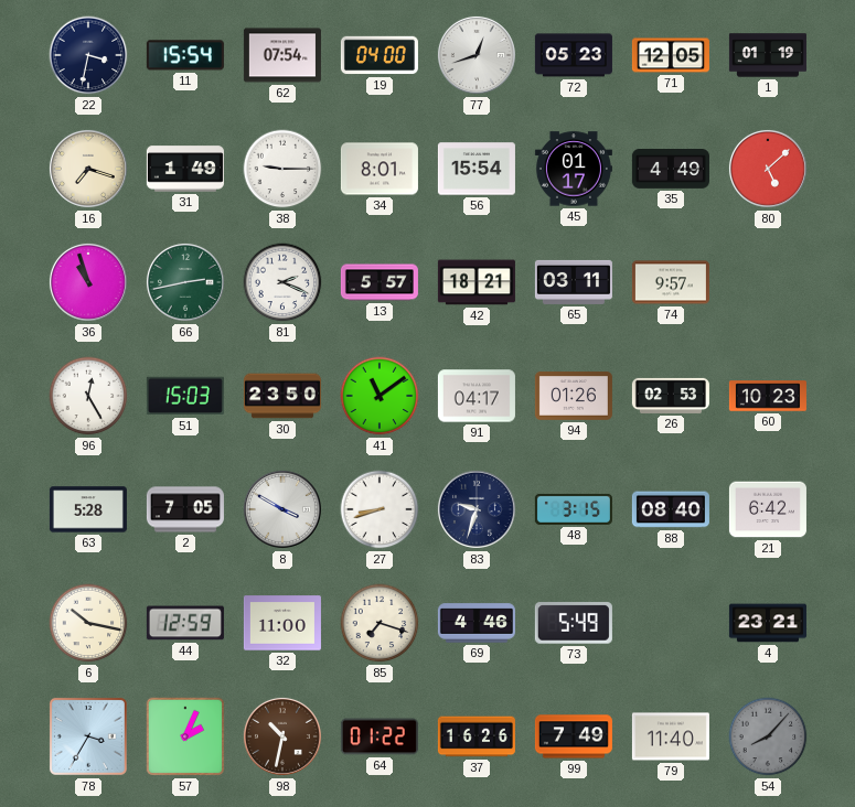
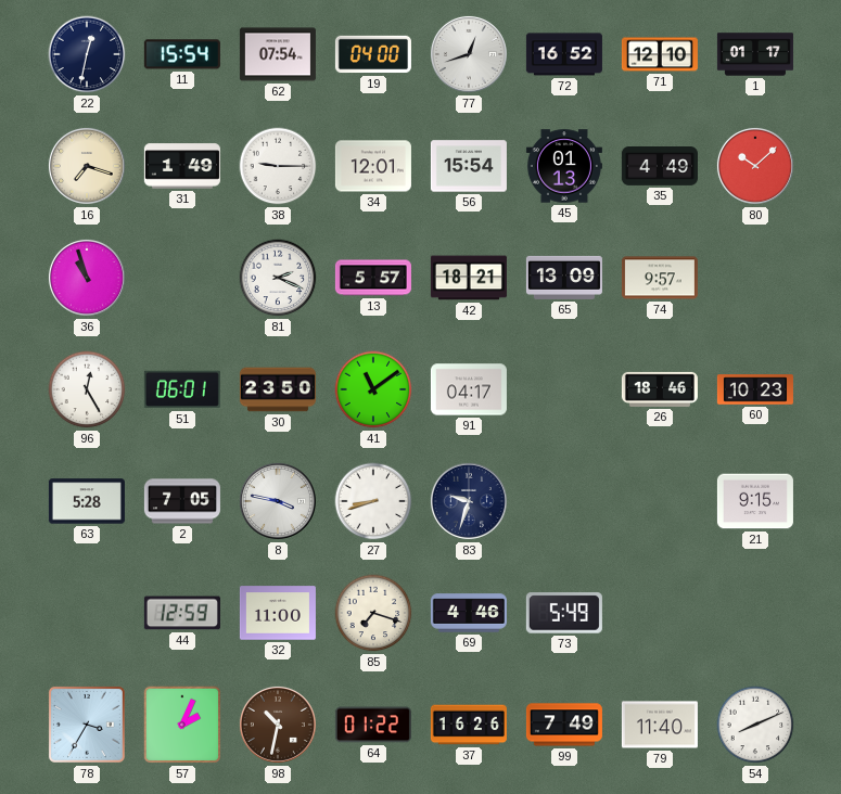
22: 3:32 -> 12:32
72: 05:23 -> 16:52
71: 12:05 -> 12:10
1: 01:19 -> 01:17
34: 8:01 -> 12:01
45: 01:17 -> 01:13
80: 5:08 -> 10:08
66: 2:43 -> none
65: 03:11 -> 13:09
51: 15:03 -> 06:01
94: 01:26 -> none
26: 02:53 -> 18:46
8: 3:50 -> 3:47
48: 3:15 -> none
88: 08:40 -> none
21: 6:42 -> 9:15
6: 10:17 -> none
4: 23:21 -> none
54: 8:07 -> 8:11
54 dial: grey -> white
